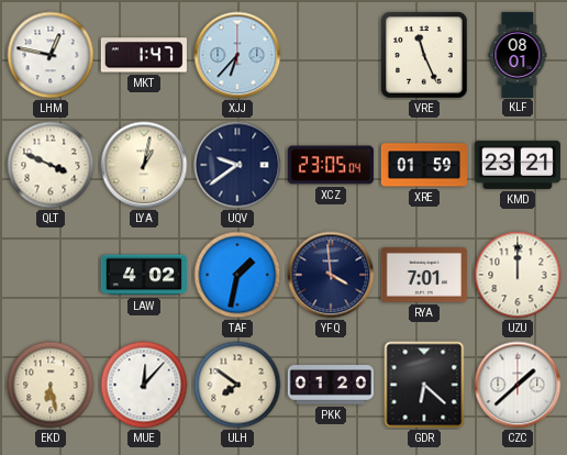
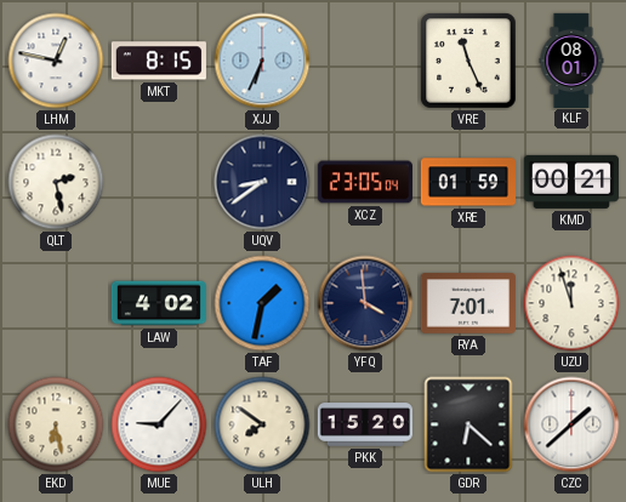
MKT: 1:47 -> 8:15
XJJ: 6:37 -> 6:34
QLT: 3:49 -> 2:28
LYA: 1:02 -> none
UQV: 9:39 -> 8:39
KMD: 23:21 -> 00:21
UZU: 12:00 -> 11:57
MUE: 12:07 -> 9:07
PKK: 01:20 -> 15:20
